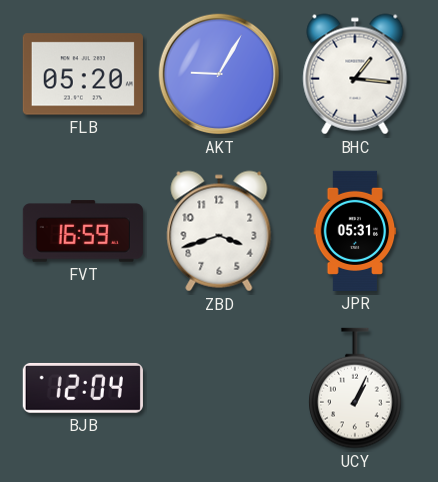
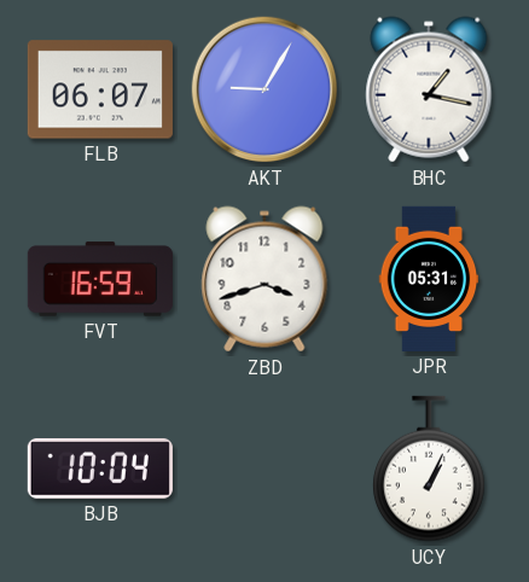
FLB: 05:20 -> 06:07
BHC: 1:16 -> 1:17
BJB: 12:04 -> 10:04
